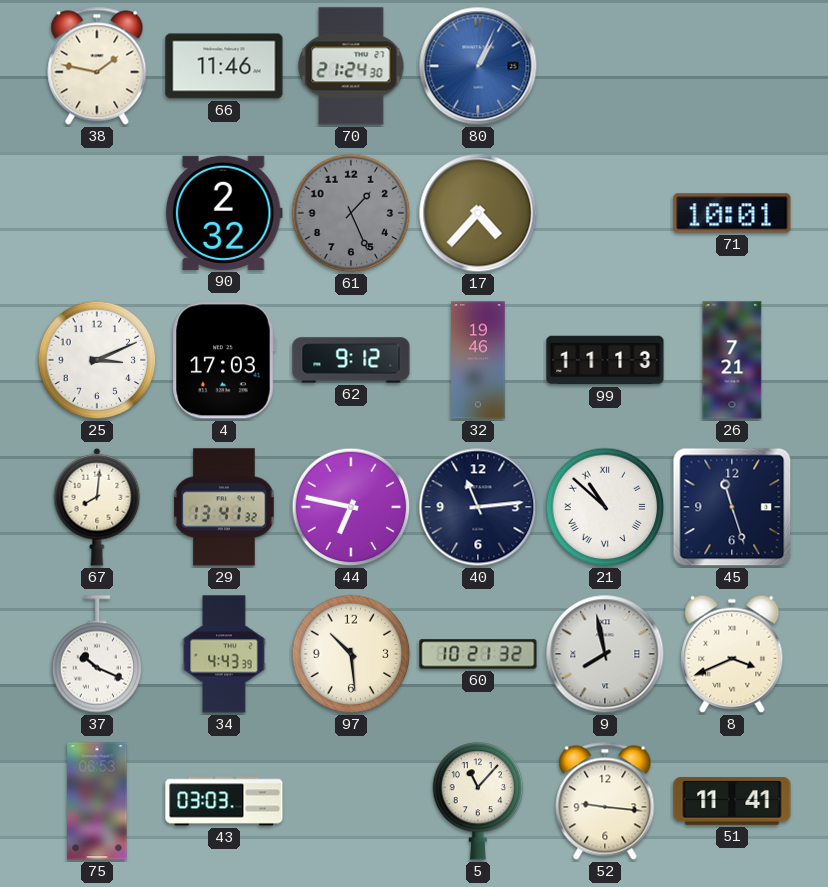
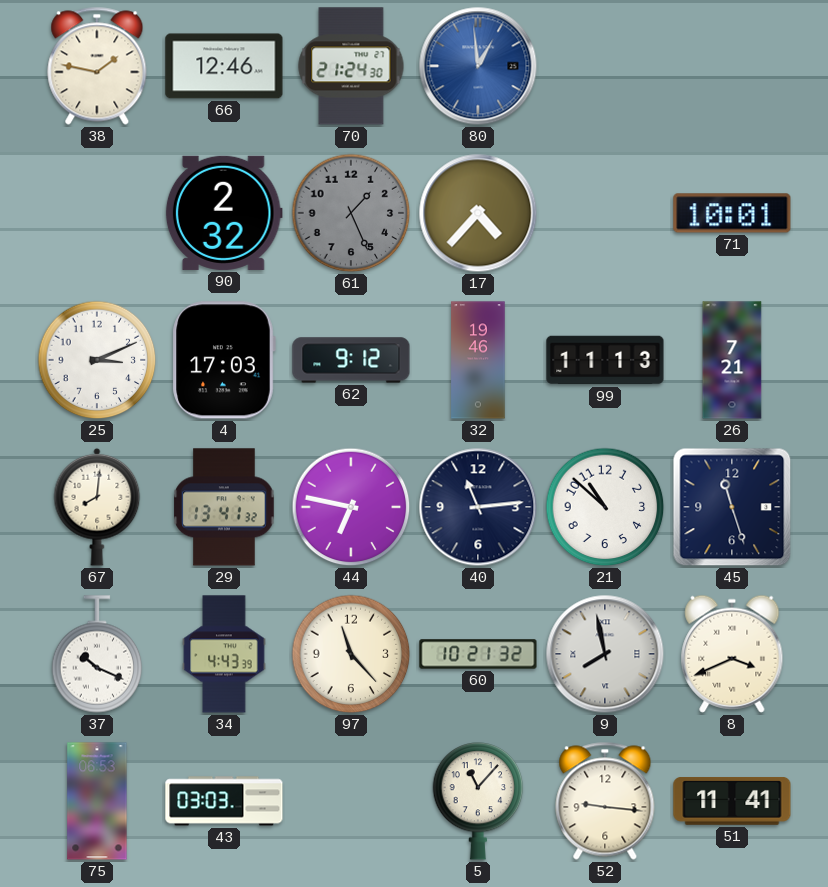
66: 11:46 -> 12:46
80: 1:04 -> 12:59
21 numerals: Roman -> Arabic
97: 10:29 -> 11:23
